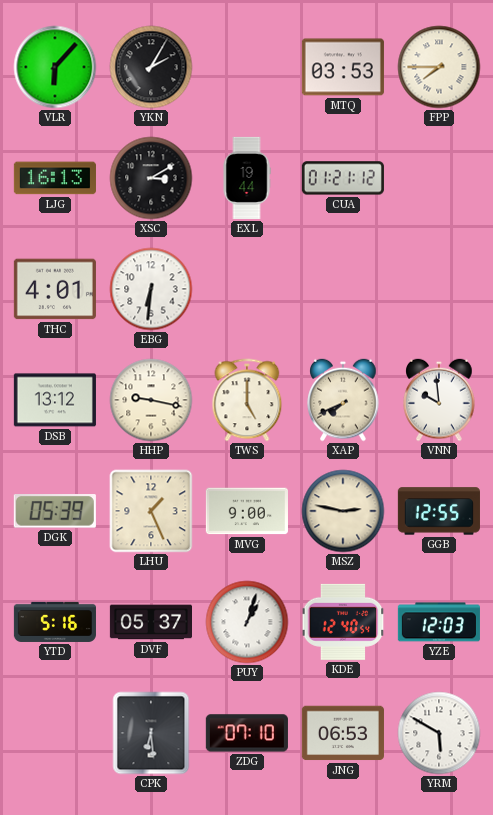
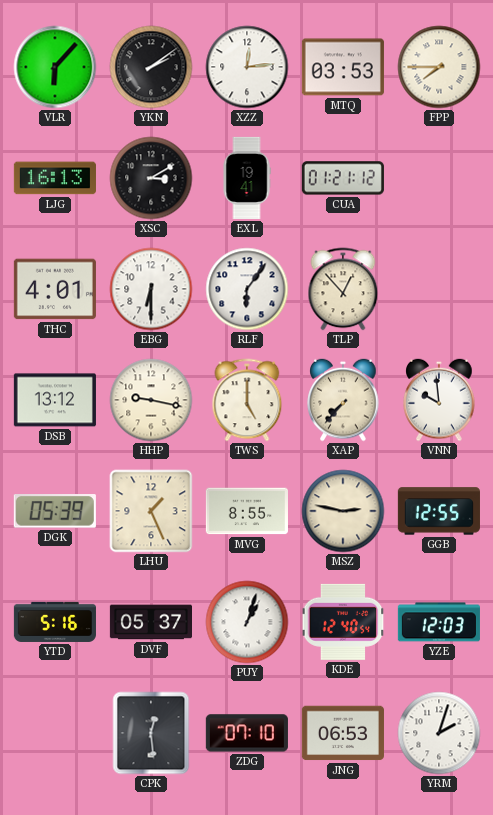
YKN: 2:05 -> 2:09
XZZ: none -> 12:14
EXL: 19:44 -> 19:41
EBG: 6:31 -> 6:30
RLF: none -> 6:06
TLP: none -> 12:53
XAP: 7:41 -> 7:37
MVG: 9:00 -> 8:55
CPK: 6:29 -> 12:29
YRM: 5:50 -> 2:03
